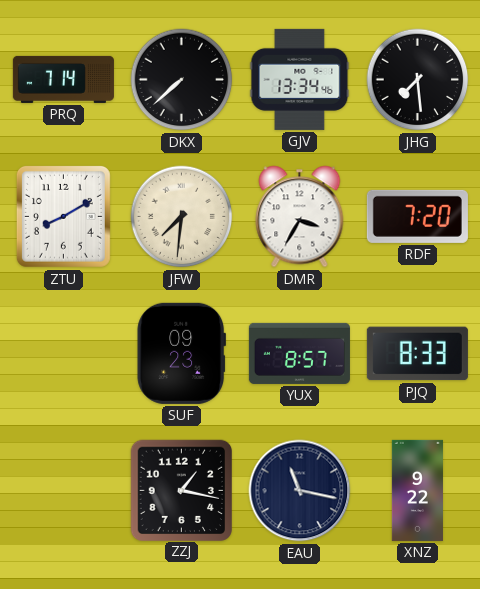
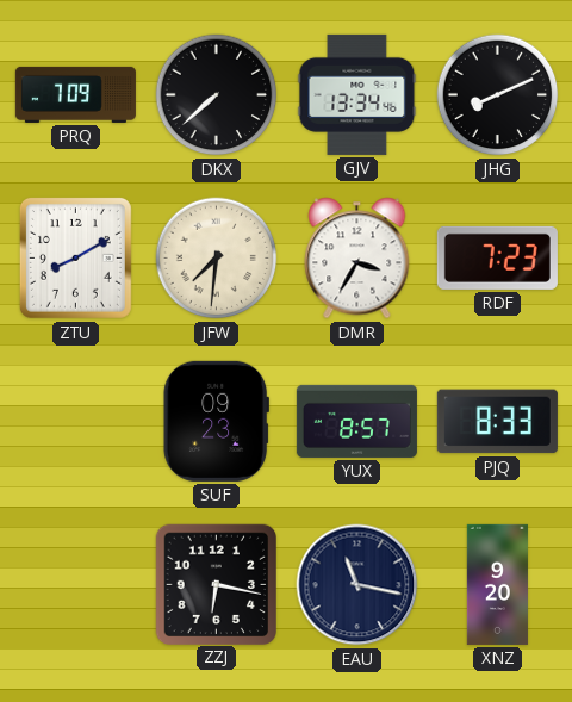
PRQ: 7:14 -> 7:09
JHG: 7:29 -> 8:11
RDF: 7:20 -> 7:23
ZZJ: 1:17 -> 6:17
XNZ: 9:22 -> 9:20
